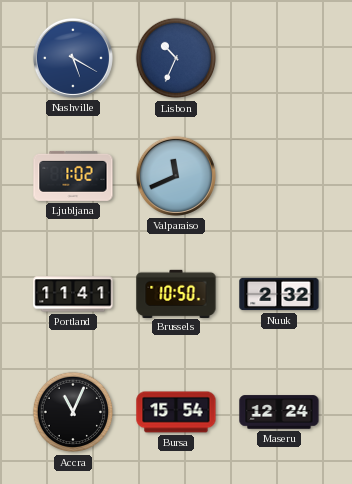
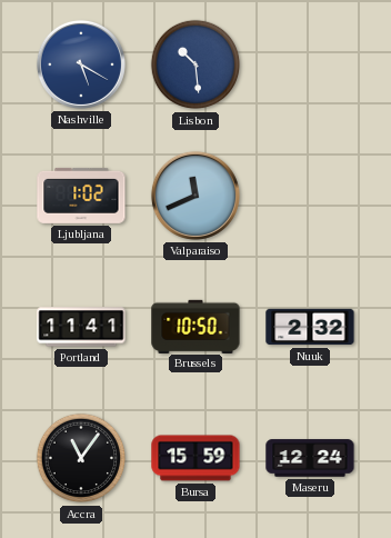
Lisbon: 10:34 -> 10:29
Accra: 11:04 -> 11:06
Bursa: 15:54 -> 15:59
